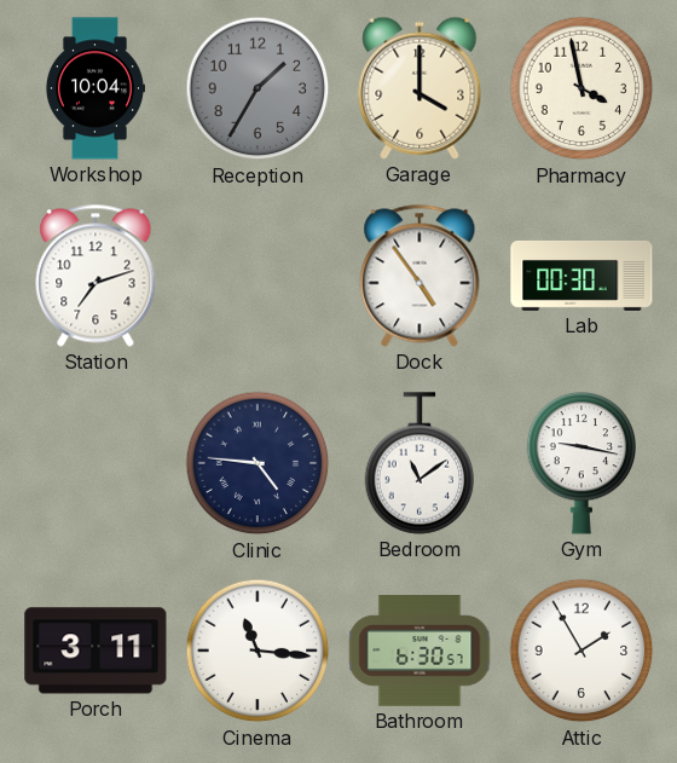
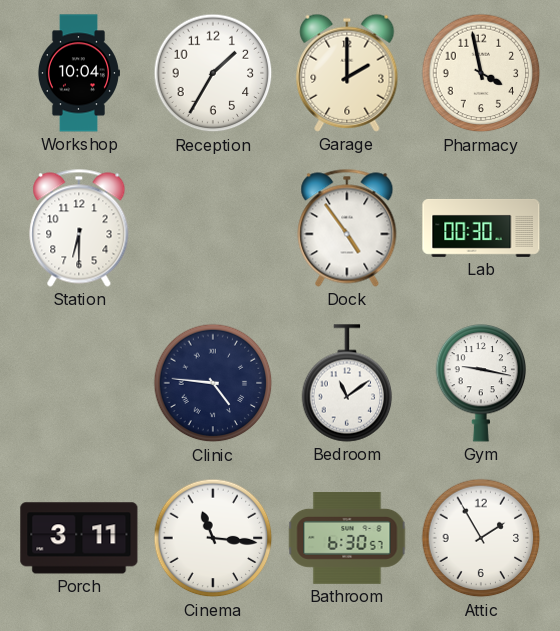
Reception dial: grey -> white
Garage: 4:00 -> 2:00
Station: 7:12 -> 6:30
